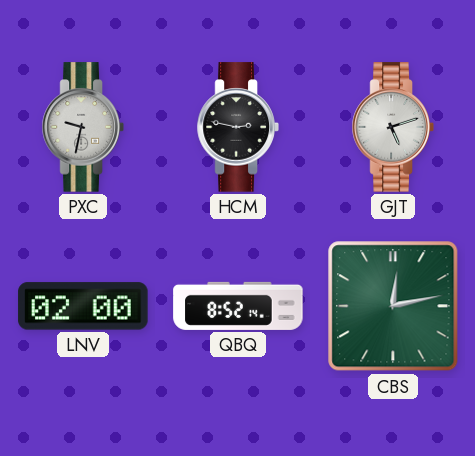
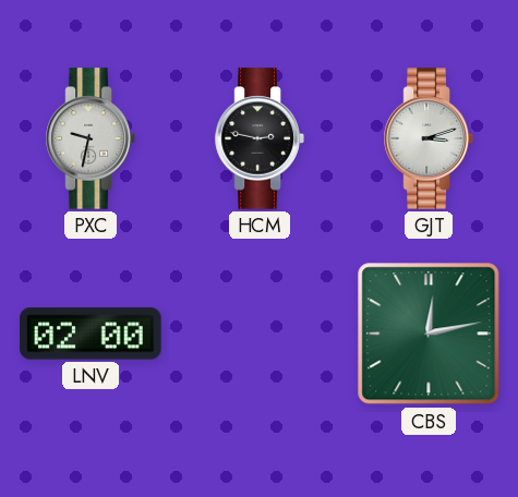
GJT: 5:12 -> 3:12
QBQ: 8:52 -> none
